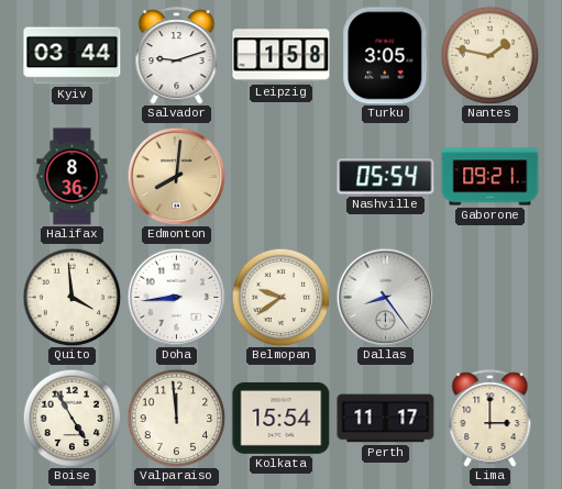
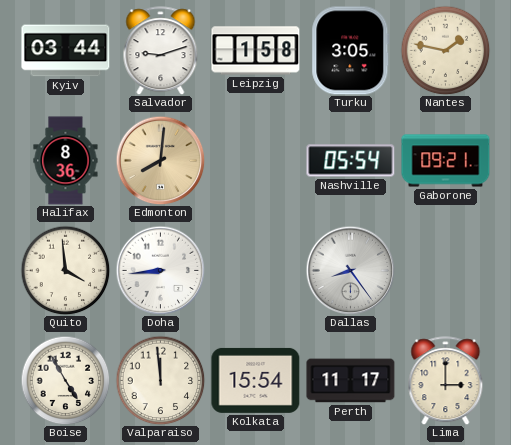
Belmopan: 9:39 -> none
